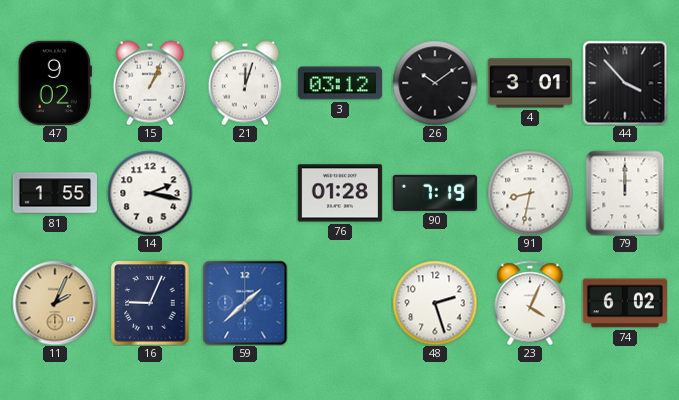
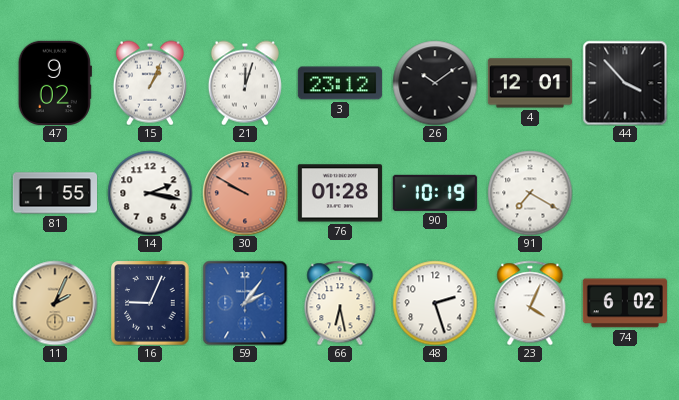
3: 03:12 -> 23:12
4: 3:01 -> 12:01
30: none -> 9:50
90: 7:19 -> 10:19
91: 8:32 -> 7:20
79: 12:00 -> none
59: 1:38 -> 2:06
66: none -> 6:28
